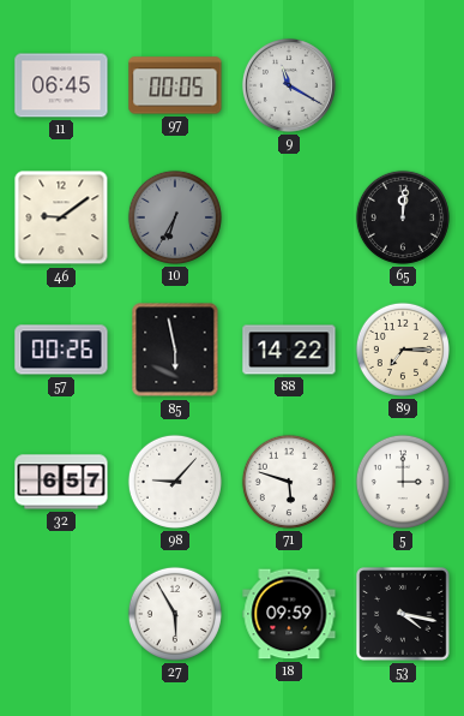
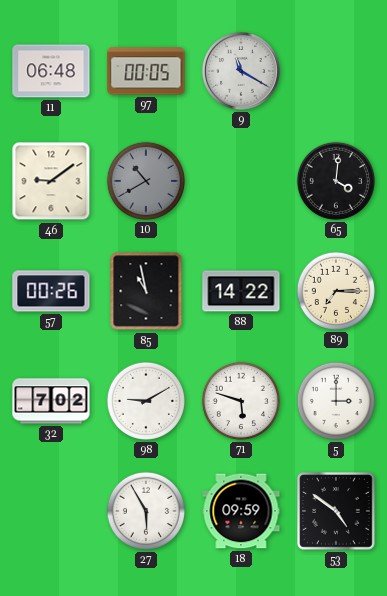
11: 06:45 -> 06:48
10: 6:35 -> 10:40
65: 12:01 -> 4:01
85: 5:58 -> 10:58
32: 6:57 -> 7:02
98: 9:07 -> 9:10
53: 4:17 -> 4:51
